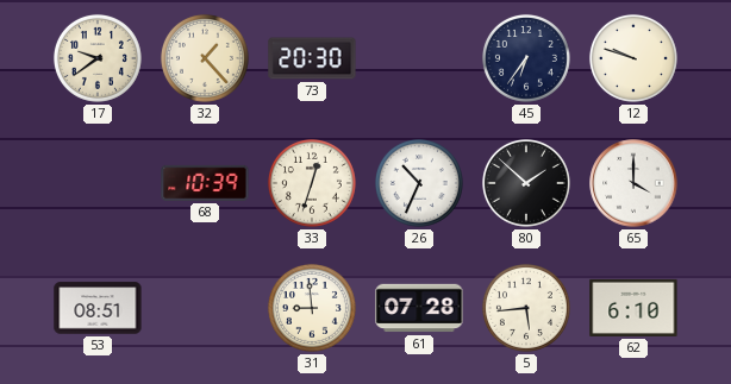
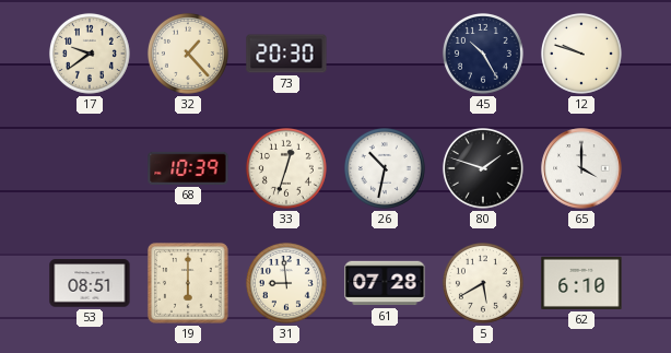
45: 6:36 -> 10:25
26: 10:34 -> 10:32
80: 1:52 -> 1:48
19: none -> 6:00
5: 5:44 -> 5:40
